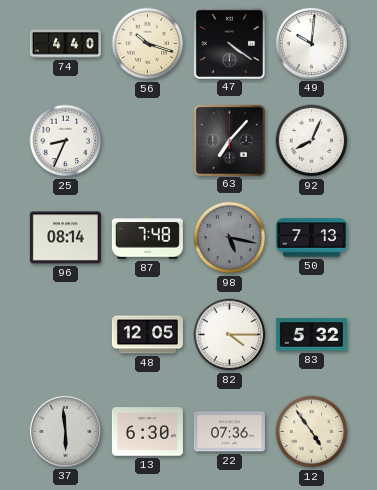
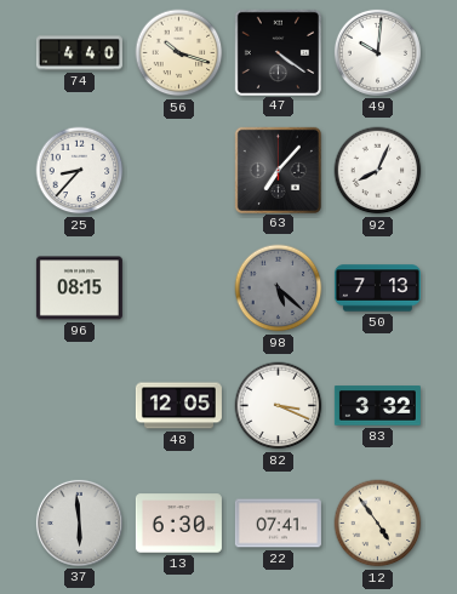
25: 8:34 -> 8:37
96: 08:14 -> 08:15
87: 7:48 -> none
98: 5:17 -> 5:22
82: 4:15 -> 3:19
83: 5:32 -> 3:32
22: 07:36 -> 07:41
